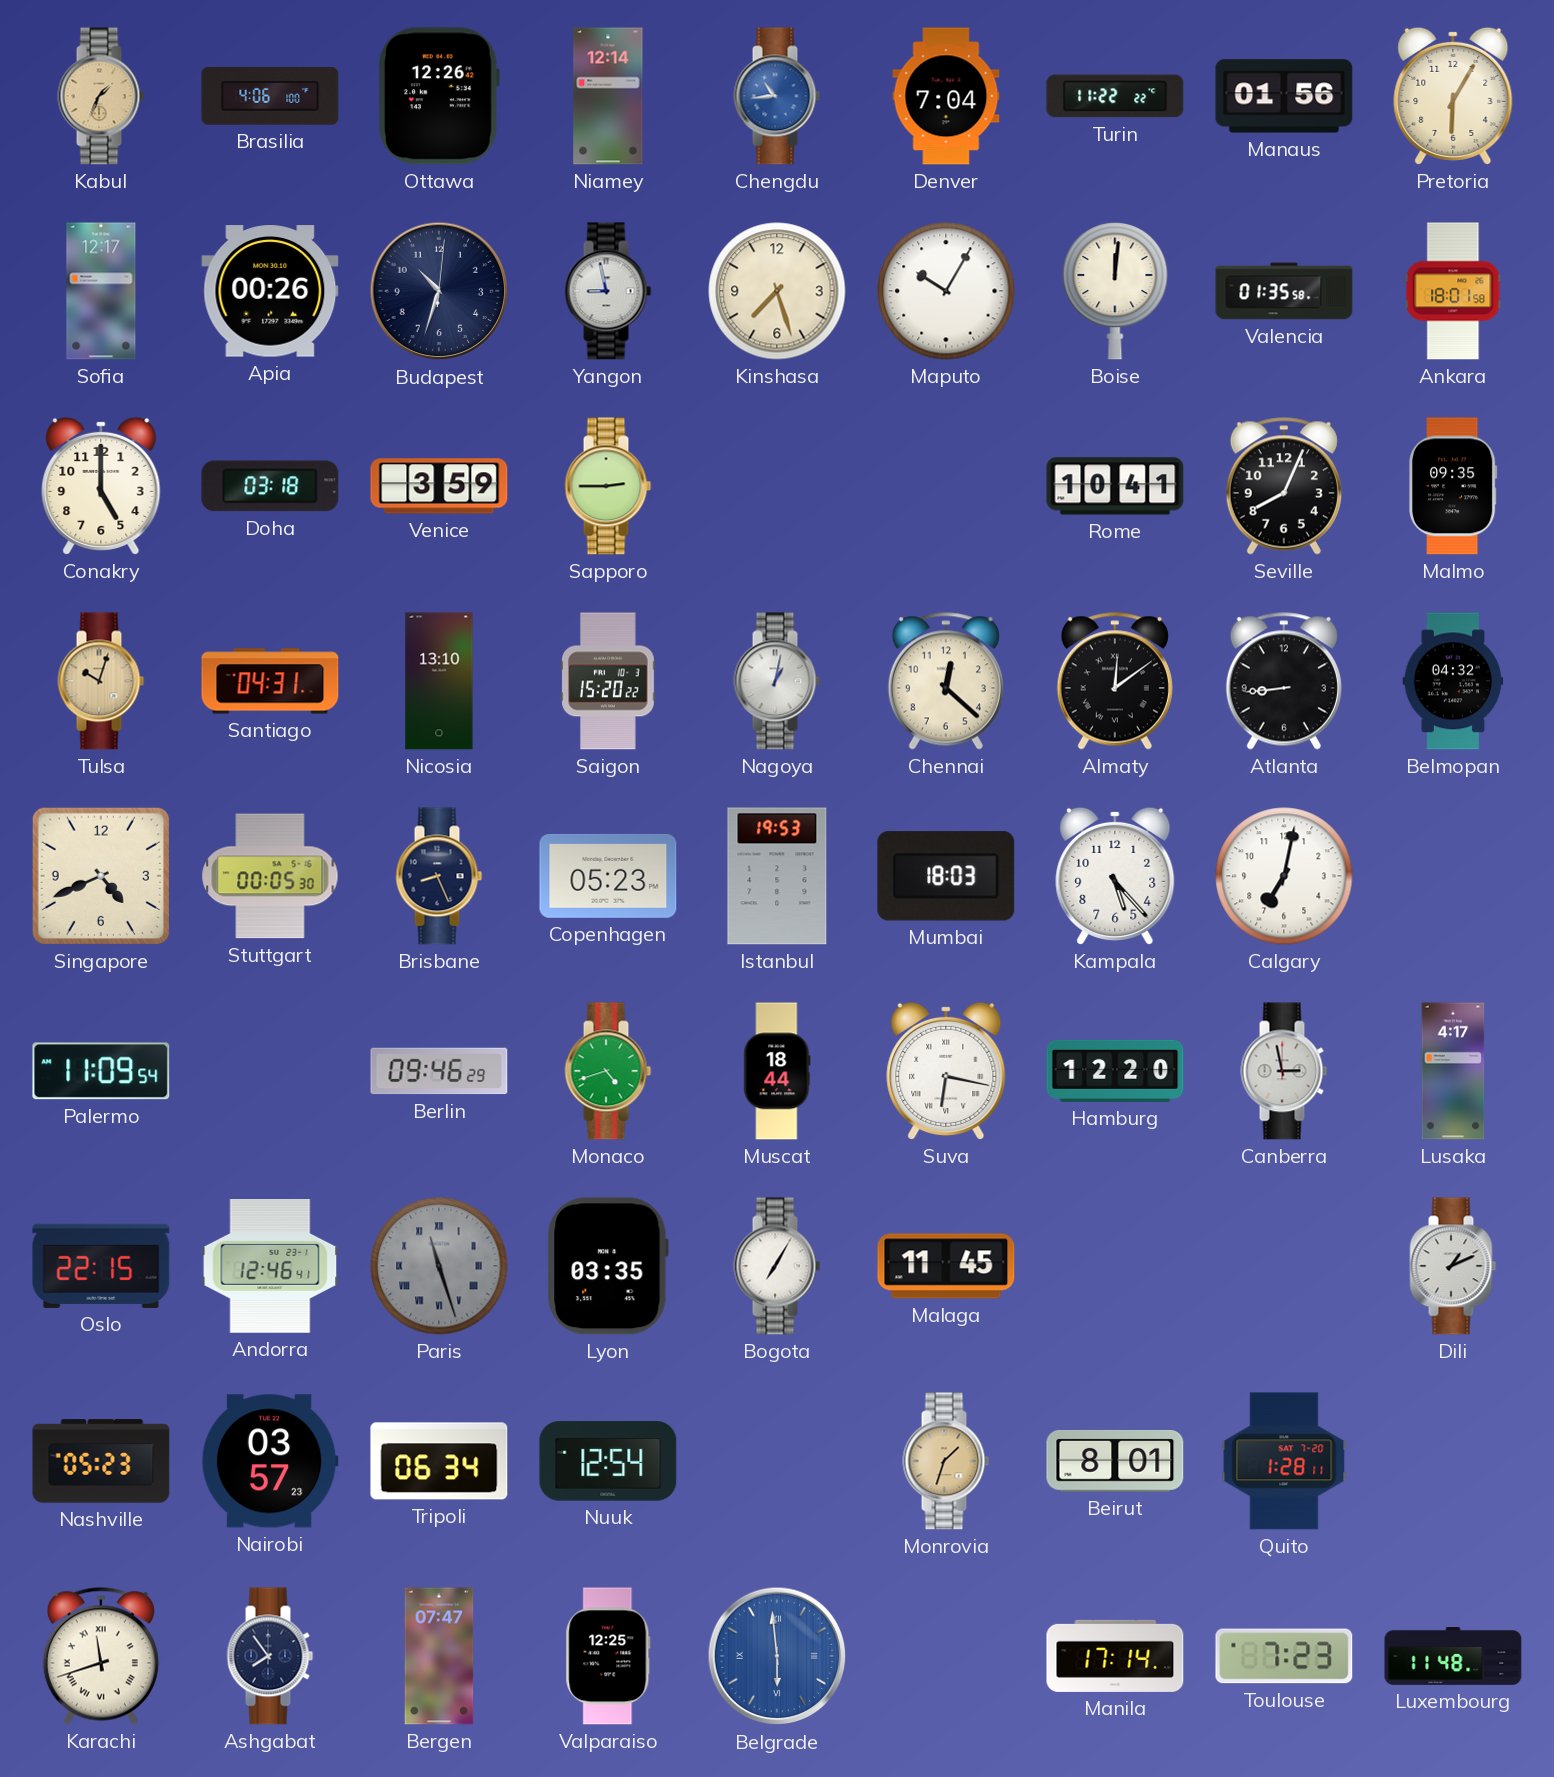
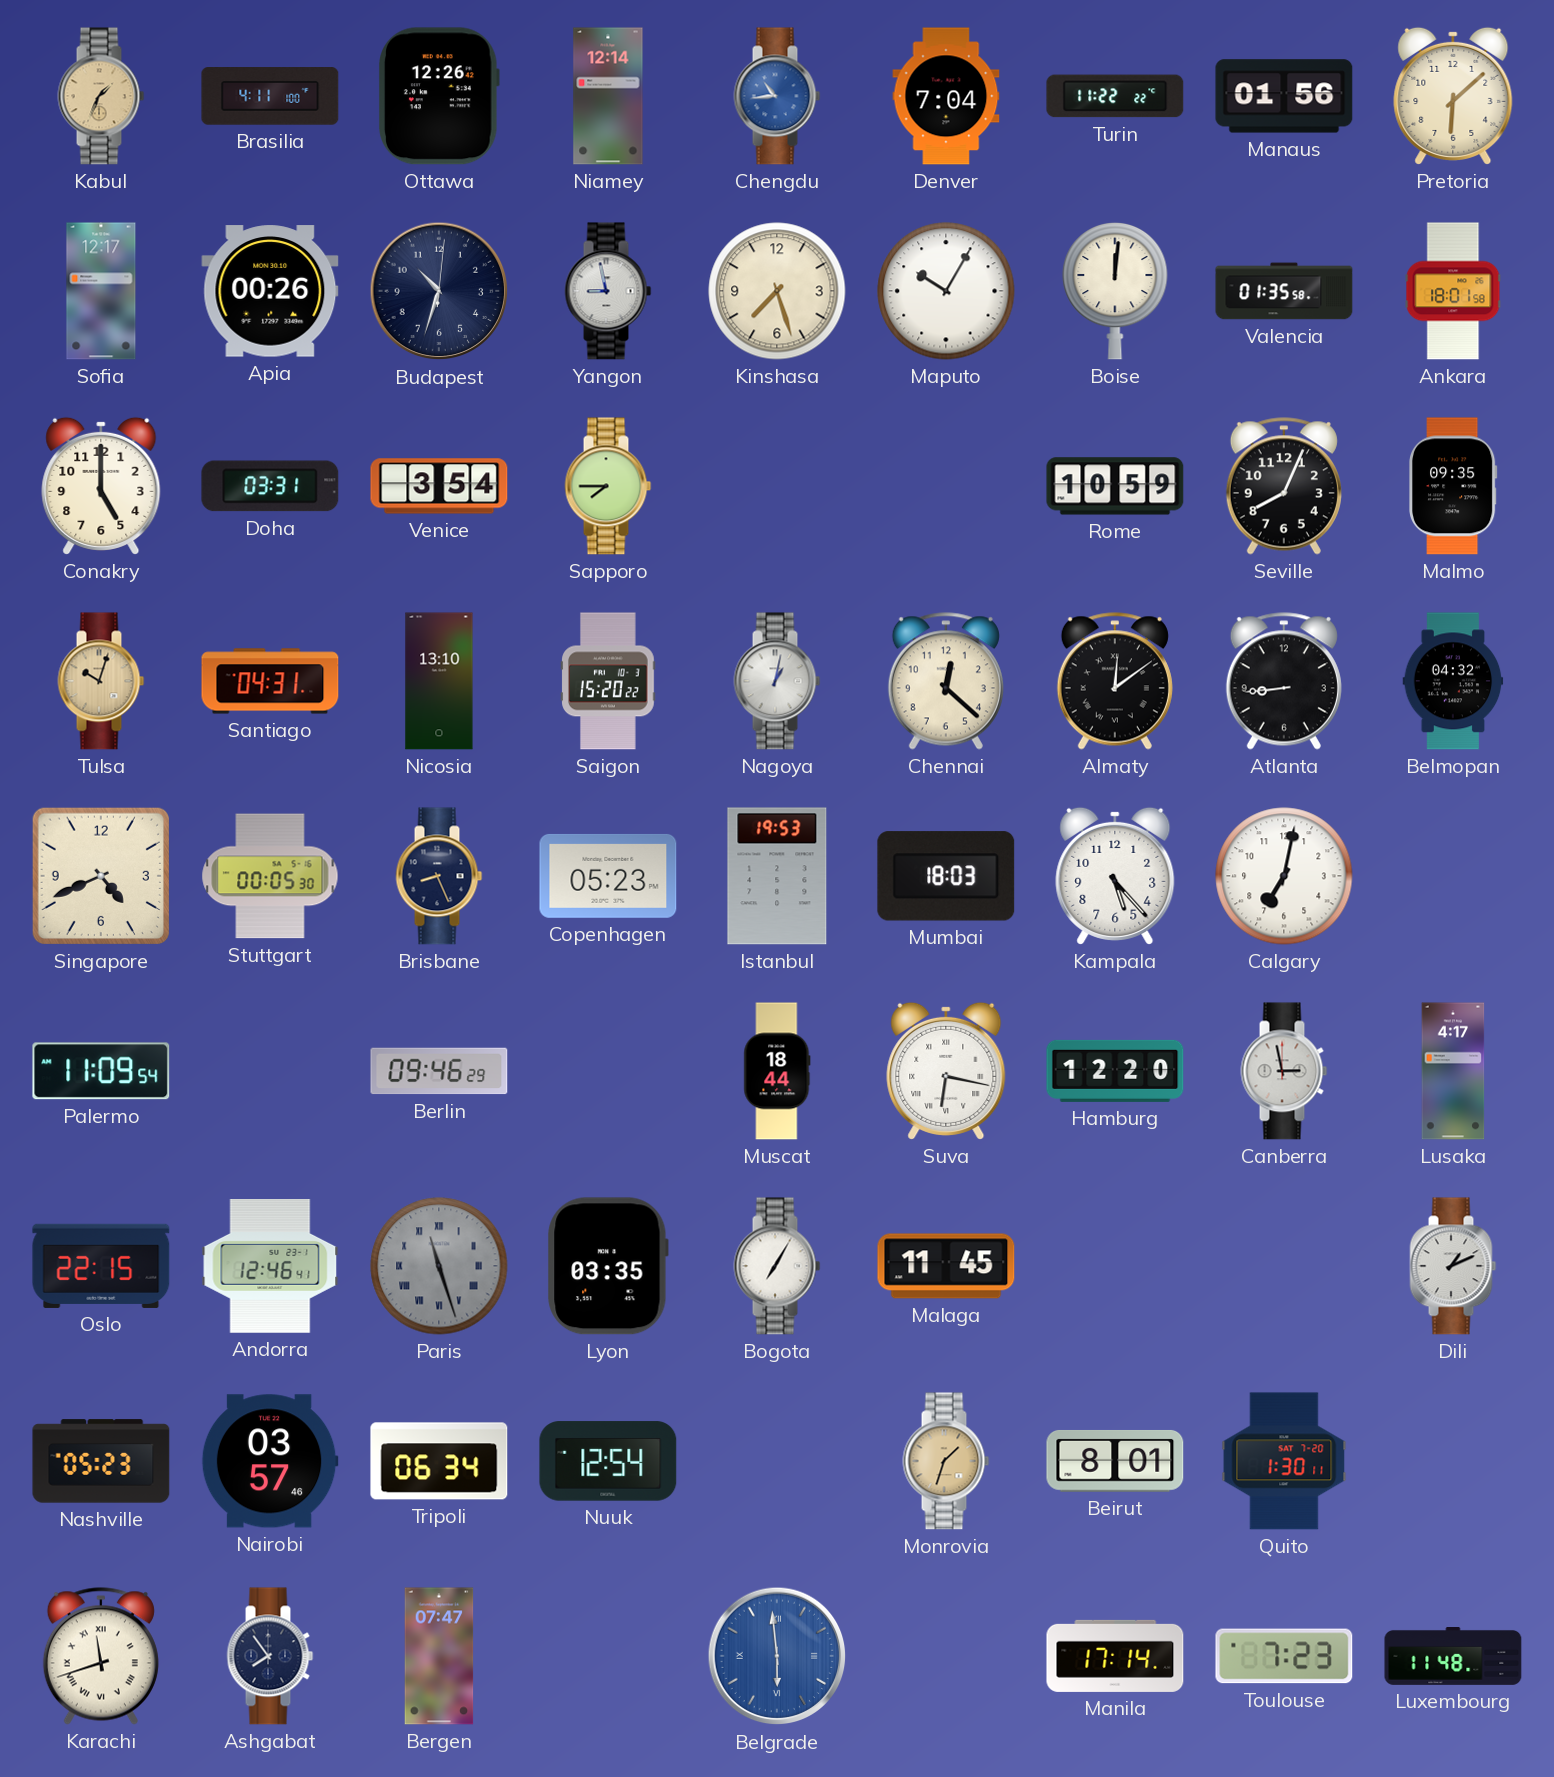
Brasilia: 4:06 -> 4:11
Pretoria: 6:05 -> 6:08
Doha: 03:18 -> 03:31
Venice: 3:59 -> 3:54
Sapporo: 2:45 -> 7:45
Rome: 10:41 -> 10:59
Monaco: 4:42 -> none
Nairobi: 03:57:23 -> 03:57:46
Quito: 1:28 -> 1:30
Valparaiso: 12:25 -> none
